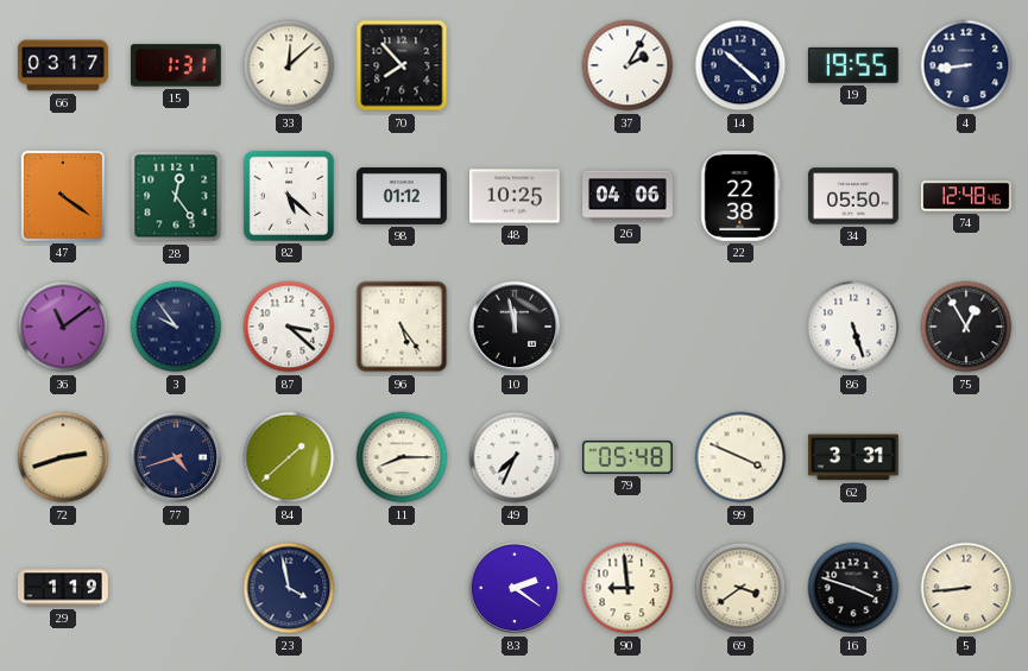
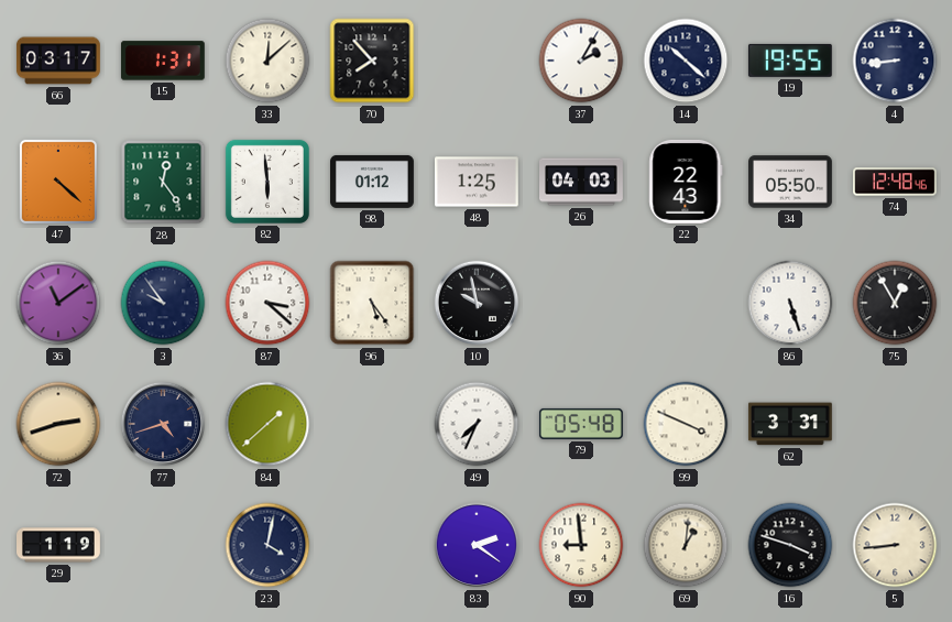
47: 4:21 -> 4:22
82: 5:22 -> 5:59
48: 10:25 -> 1:25
26: 04:06 -> 04:03
22: 22:38 -> 22:43
10: 11:58 -> 9:58
11: 8:15 -> none
23: 3:58 -> 4:02
69: 3:39 -> 1:01
